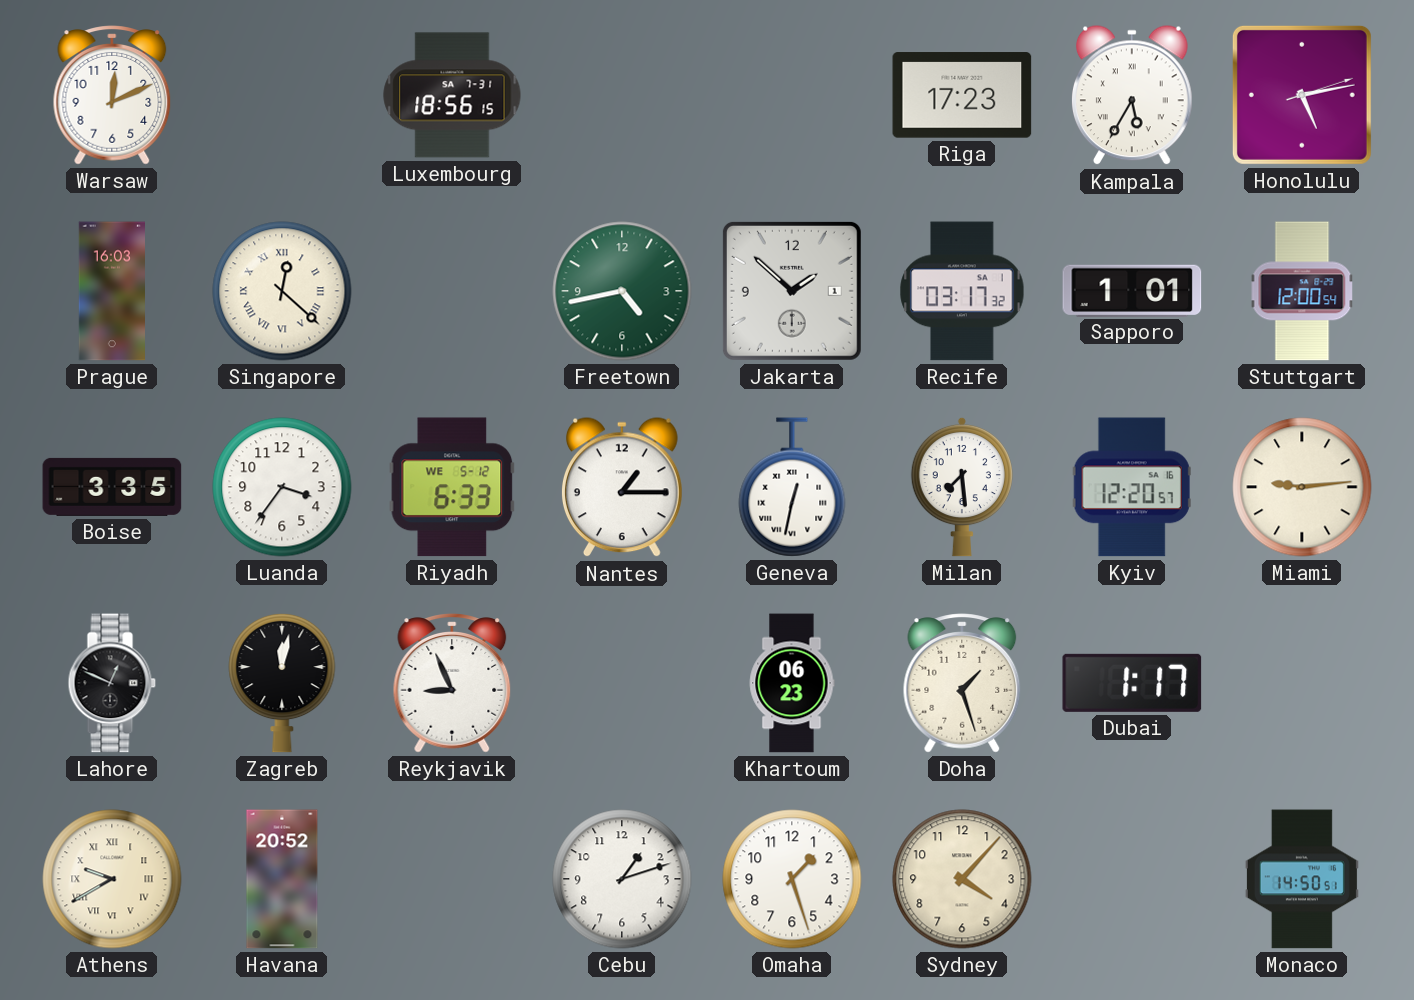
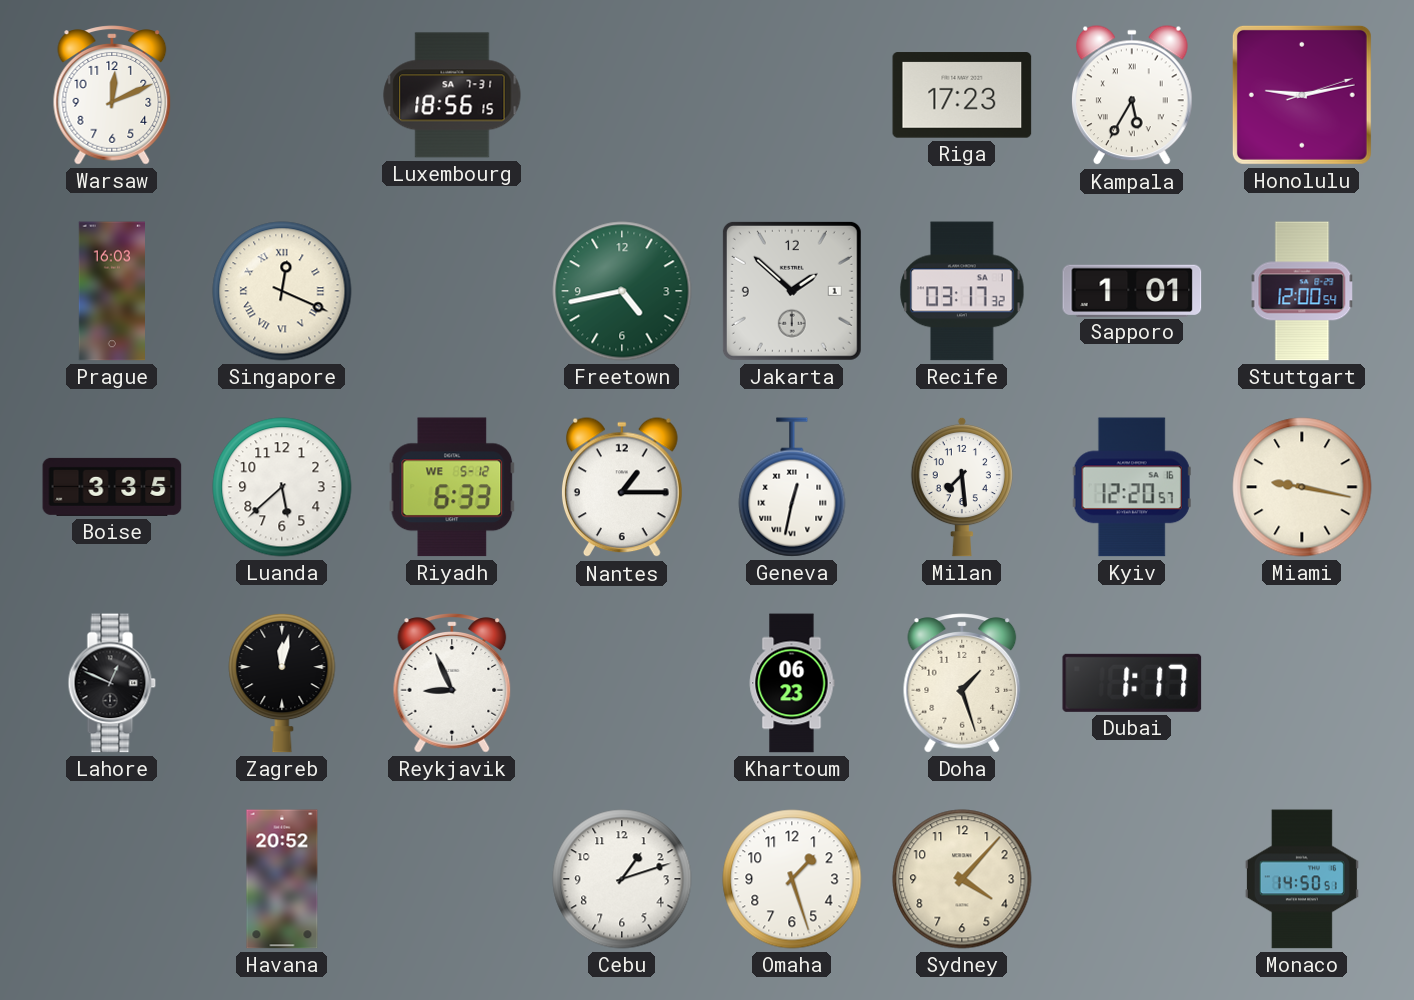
Honolulu: 5:13 -> 9:13
Singapore: 12:22 -> 12:19
Luanda: 3:36 -> 5:38
Miami: 9:14 -> 9:17
Athens: 9:40 -> none
